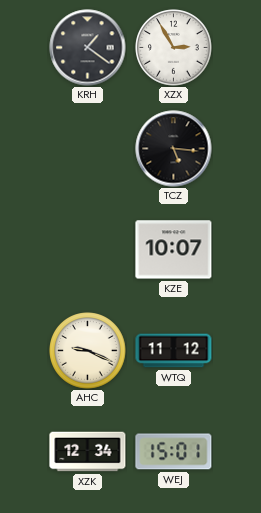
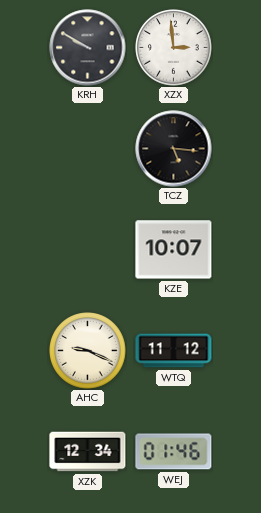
KRH: 1:21 -> 9:50
XZX: 2:55 -> 2:59
WEJ: 15:01 -> 01:46
